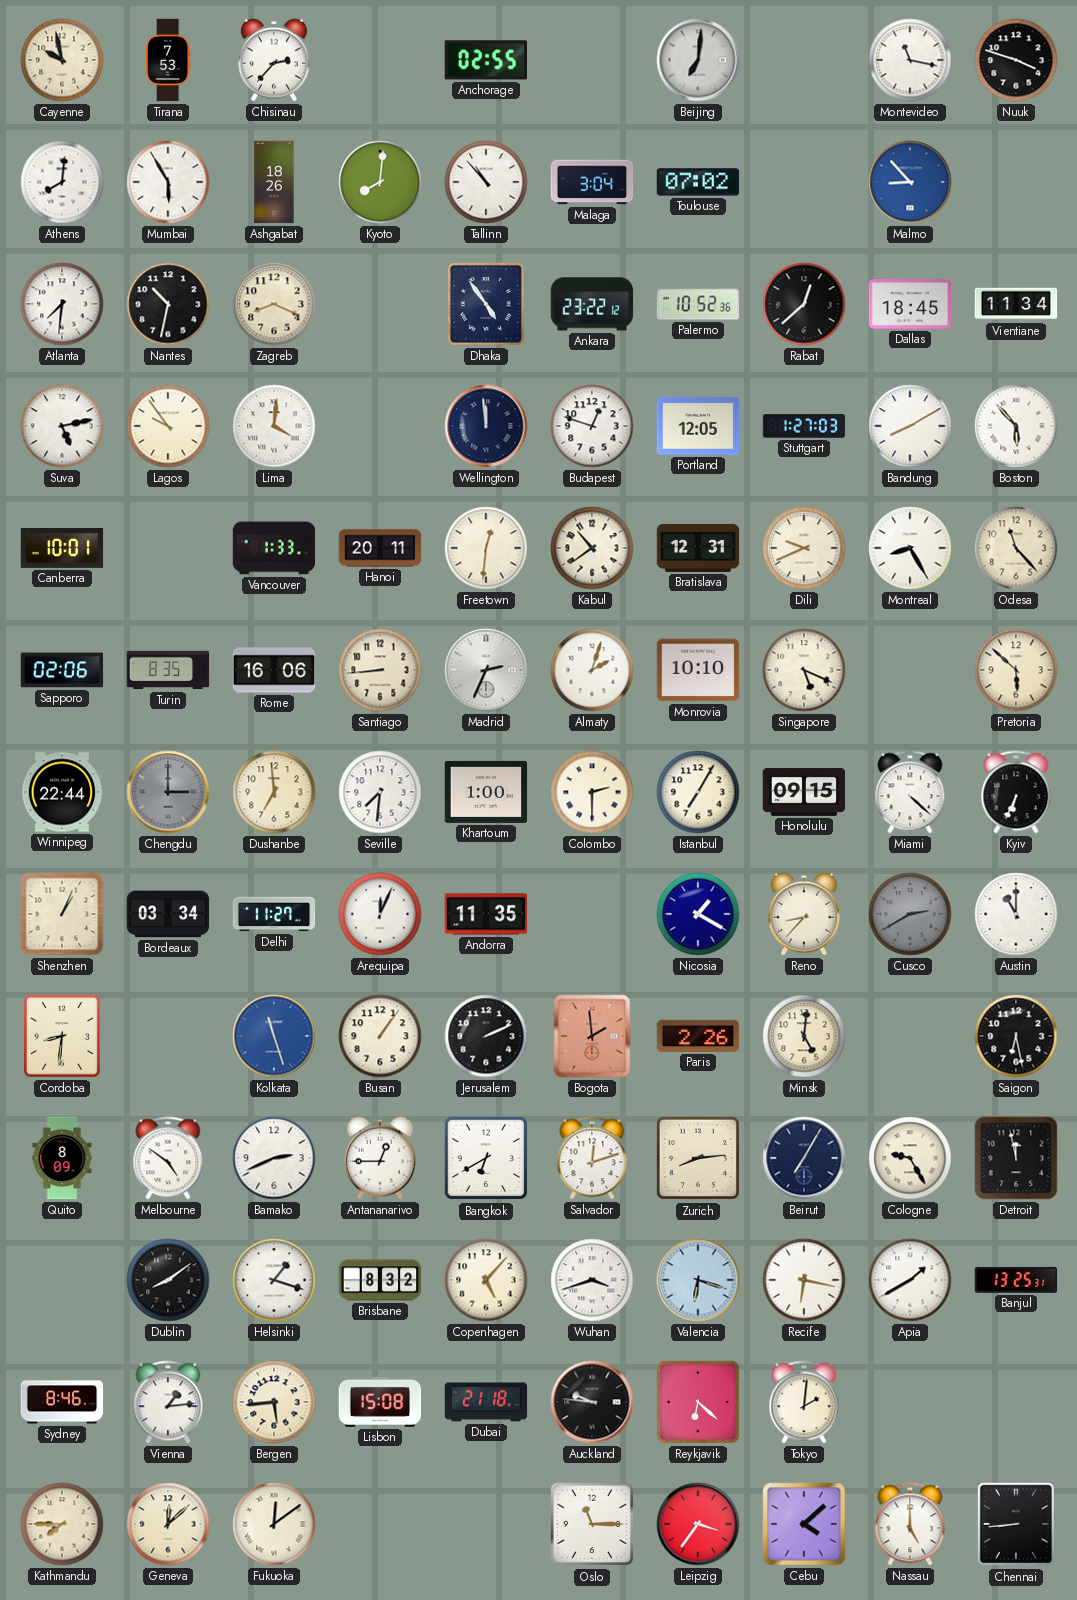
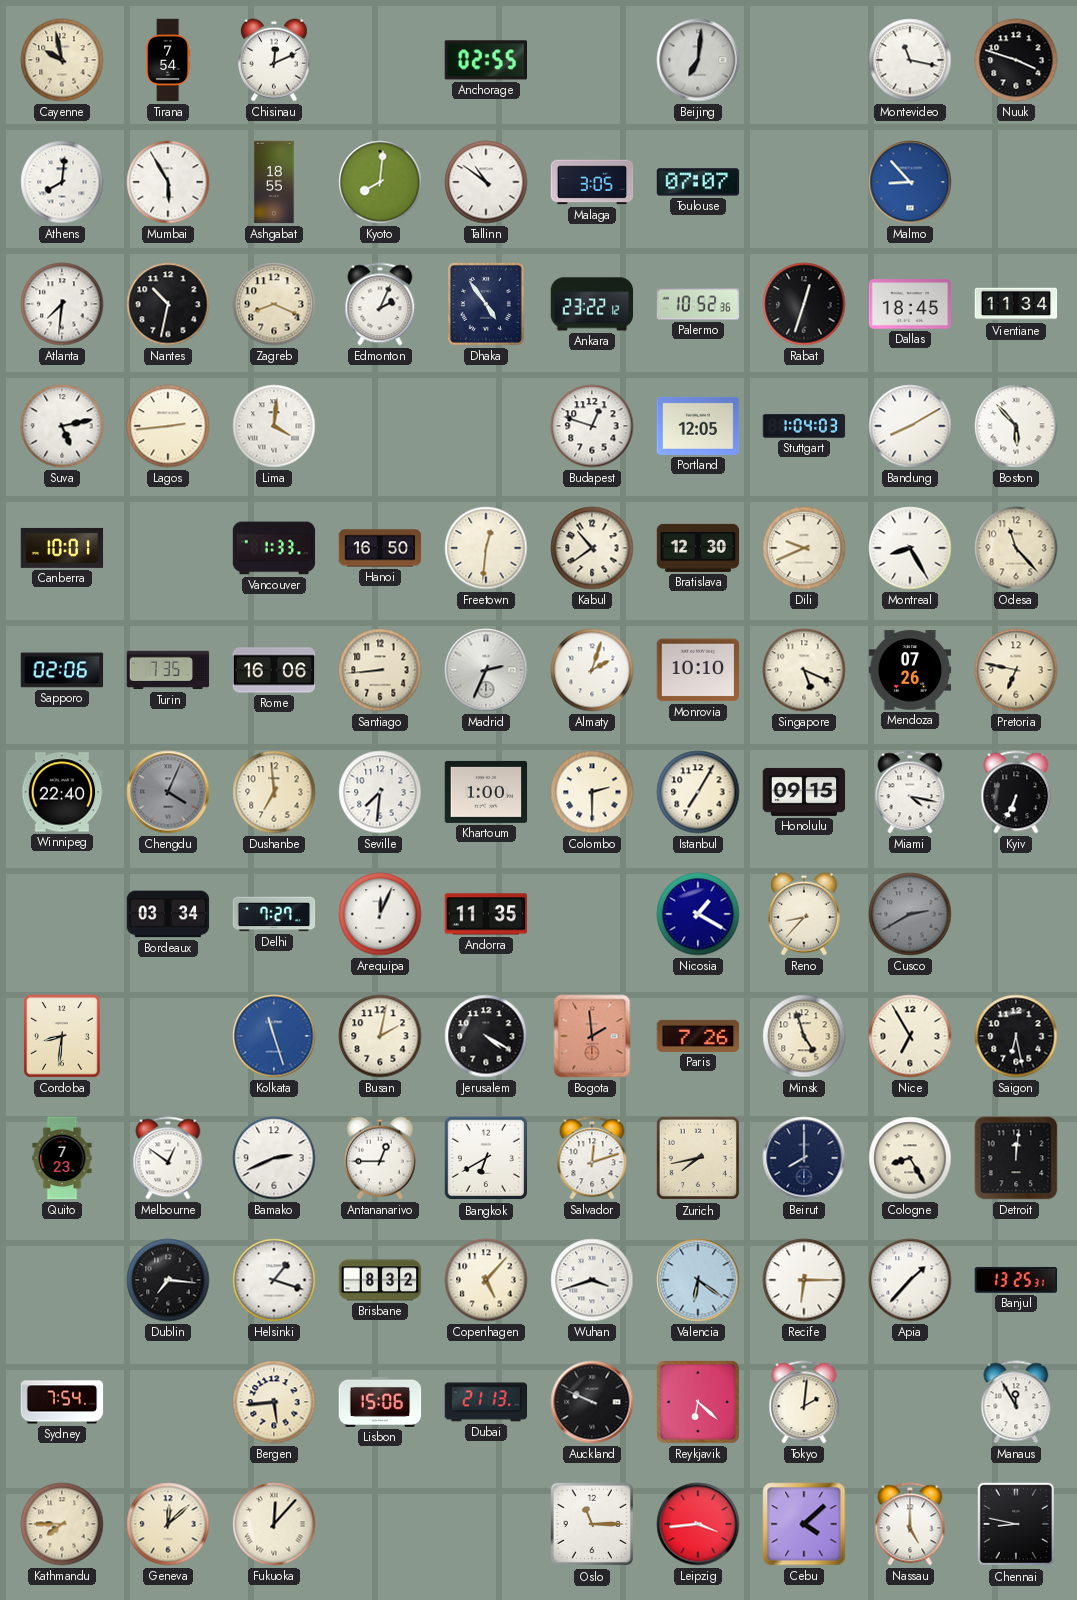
Tirana: 7:53 -> 7:54
Chisinau: 2:37 -> 12:11
Ashgabat: 18:26 -> 18:55
Tallinn: 10:53 -> 10:51
Malaga: 3:04 -> 3:05
Toulouse: 07:02 -> 07:07
Edmonton: none -> 2:04
Rabat: 12:38 -> 12:33
Lagos: 9:54 -> 2:44
Wellington: 11:59 -> none
Stuttgart: 1:27 -> 1:04
Hanoi: 20:11 -> 16:50
Bratislava: 12:31 -> 12:30
Turin: 8:35 -> 7:35
Mendoza: none -> 07:26
Pretoria: 5:52 -> 6:47
Winnipeg: 22:44 -> 22:40
Chengdu: 3:00 -> 4:04
Miami: 4:22 -> 4:17
Shenzhen: 1:04 -> none
Delhi: 11:27 -> 7:27
Austin: 11:00 -> none
Busan: 1:06 -> 2:02
Jerusalem: 2:11 -> 4:20
Paris: 2:26 -> 7:26
Minsk: 5:01 -> 4:57
Nice: none -> 6:55
Quito: 8:09 -> 7:23
Melbourne: 4:51 -> 12:51
Zurich: 8:14 -> 7:43
Beirut: 7:05 -> 8:00
Cologne: 9:25 -> 8:25
Detroit: 11:58 -> 12:01
Dublin: 8:09 -> 7:16
Valencia: 6:18 -> 6:21
Recife: 6:17 -> 6:15
Apia: 1:40 -> 1:37
Sydney: 8:46 -> 7:54
Vienna: 1:14 -> none
Lisbon: 15:08 -> 15:06
Dubai: 21:18 -> 21:13
Auckland: 9:46 -> 9:49
Manaus: none -> 11:55
Fukuoka: 12:09 -> 12:07
Leipzig: 3:36 -> 3:44
Chennai: 8:44 -> 8:47
